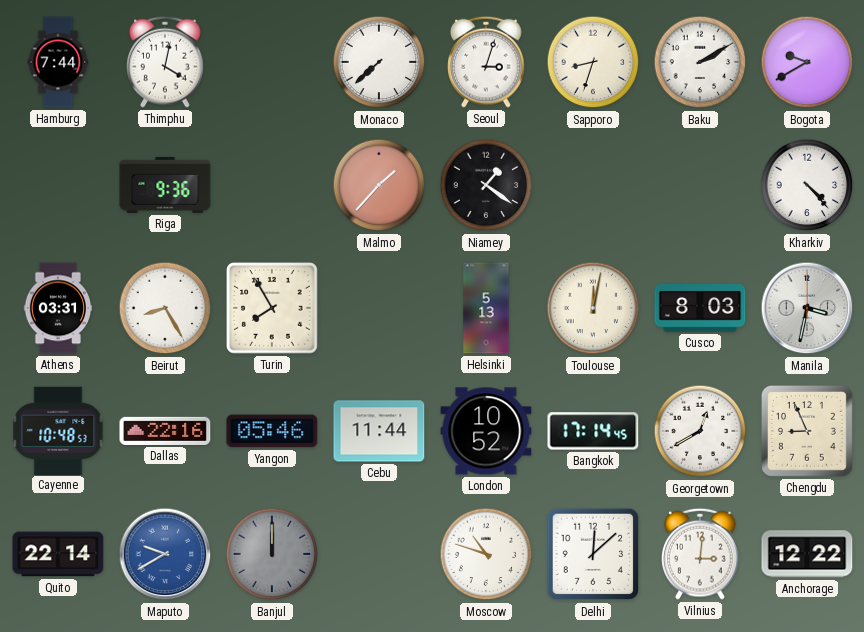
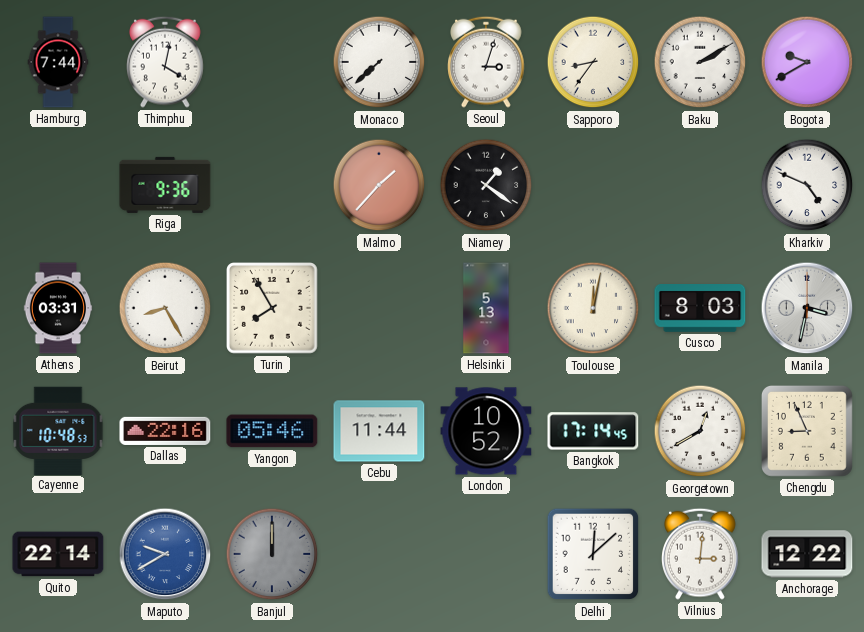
Sapporo: 8:33 -> 8:36
Kharkiv: 4:23 -> 4:49
Moscow: 10:48 -> none
